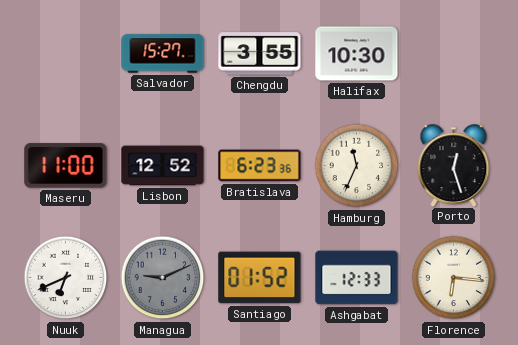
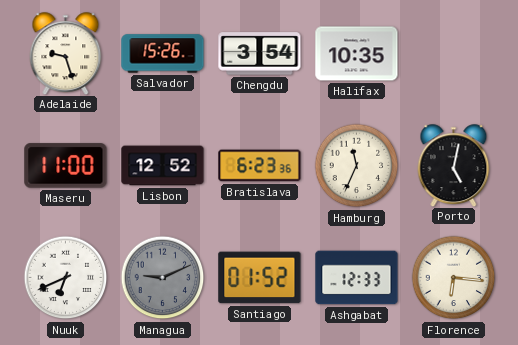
Adelaide: none -> 9:27
Salvador: 15:27 -> 15:26
Chengdu: 3:55 -> 3:54
Halifax: 10:30 -> 10:35
Porto: 12:27 -> 5:02
